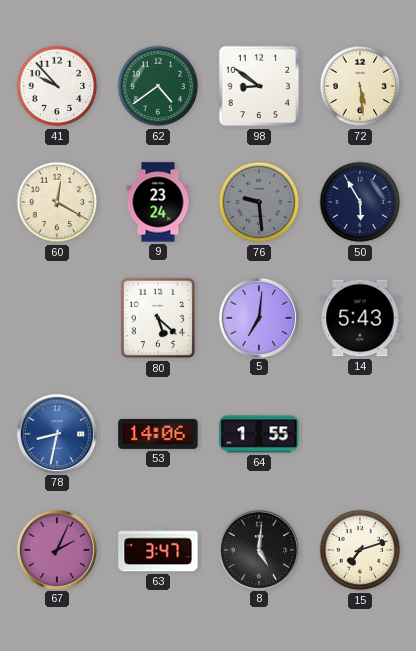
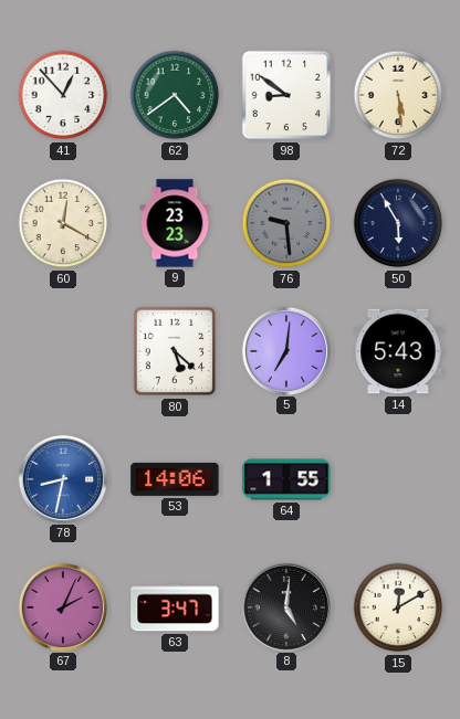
41: 9:53 -> 12:53
9: 23:24 -> 23:23
15: 7:12 -> 12:10
